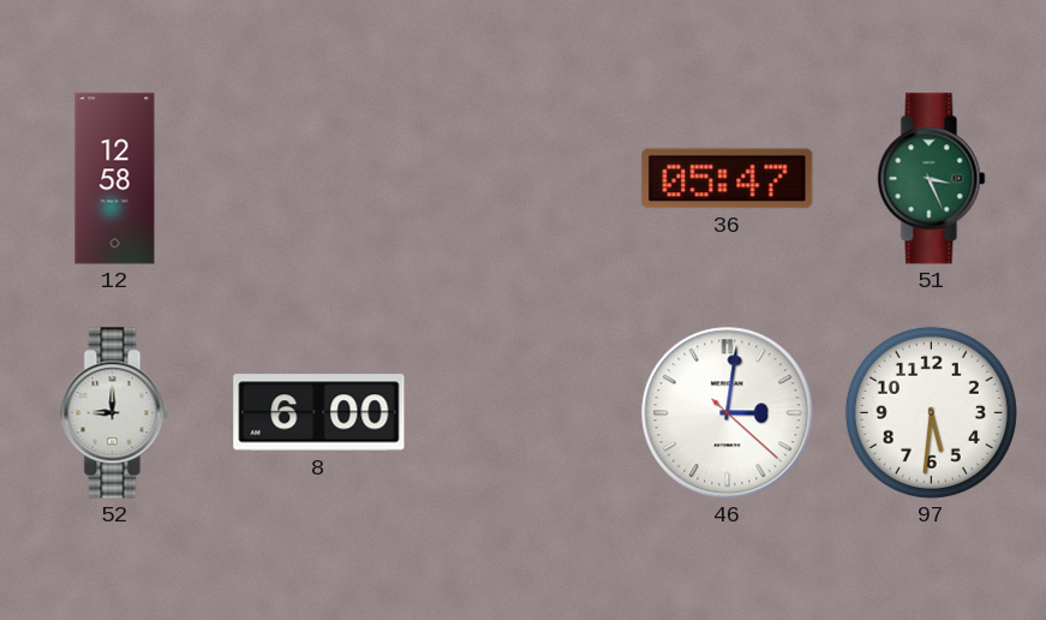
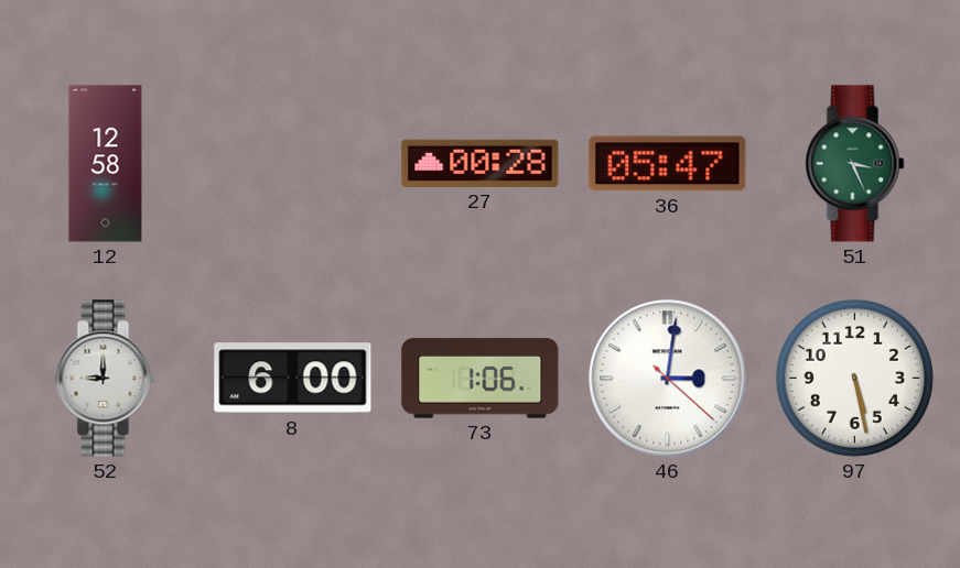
27: none -> 00:28
73: none -> 1:06
97: 5:31 -> 5:28
